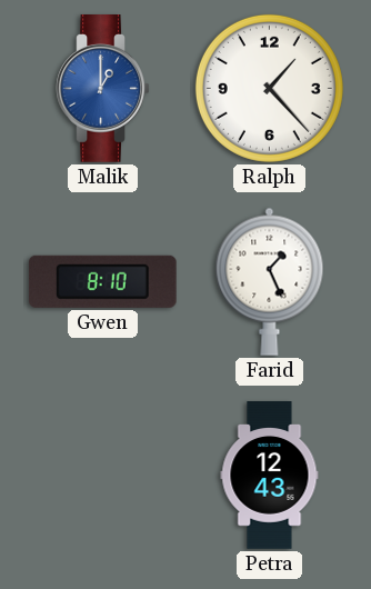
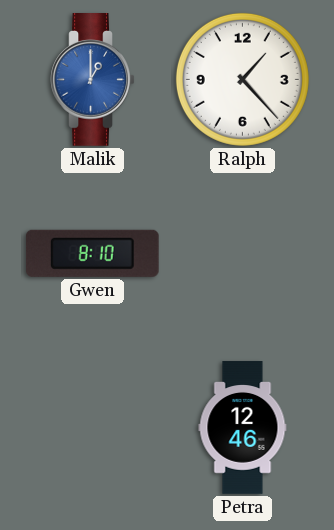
Farid: 1:26 -> none
Petra: 12:43 -> 12:46
